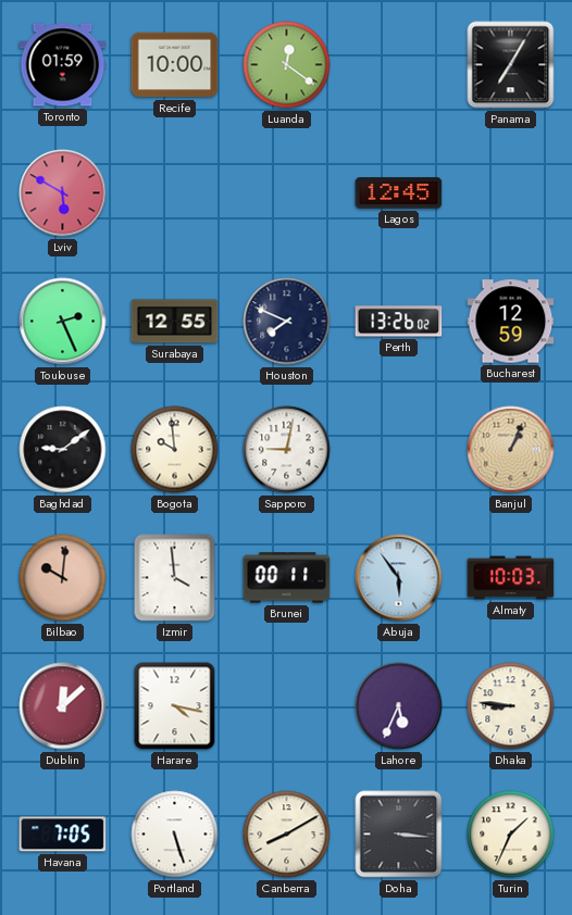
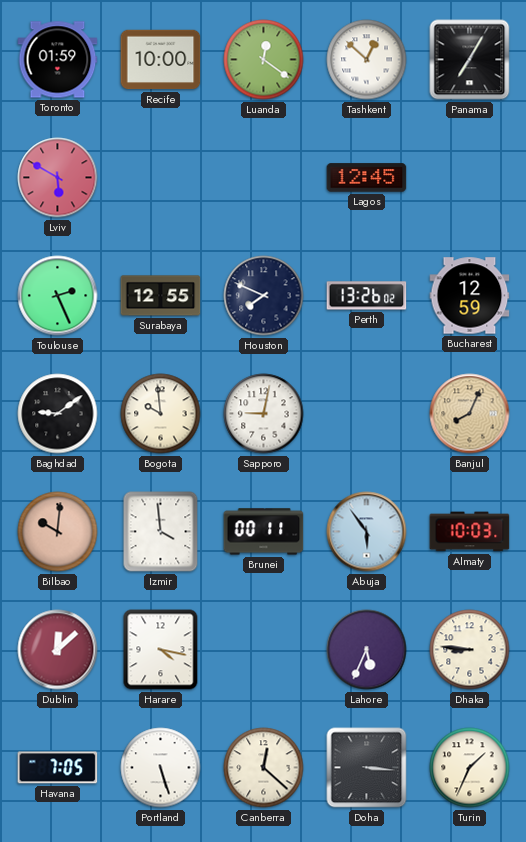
Tashkent: none -> 12:52
Banjul: 1:04 -> 8:04
Canberra: 8:10 -> 12:22
